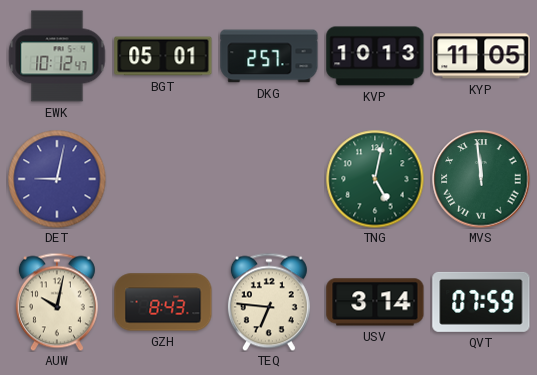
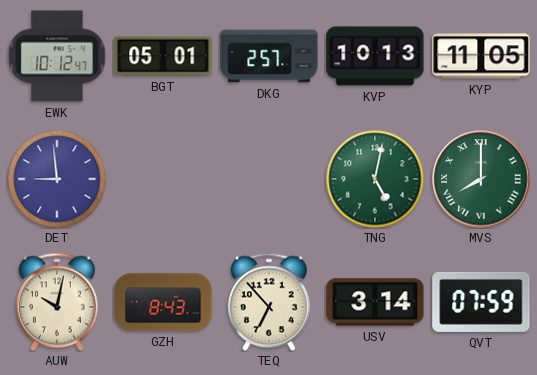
DET: 9:02 -> 8:59
MVS: 11:59 -> 8:00
TEQ: 6:46 -> 6:53
